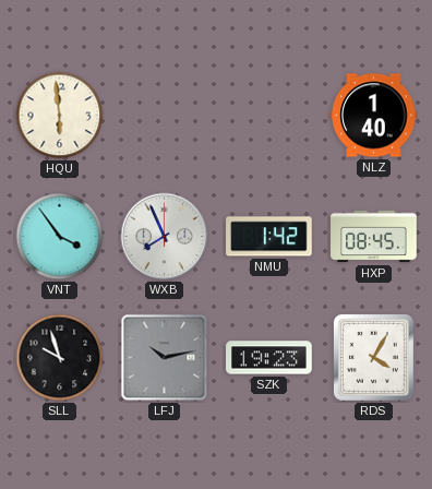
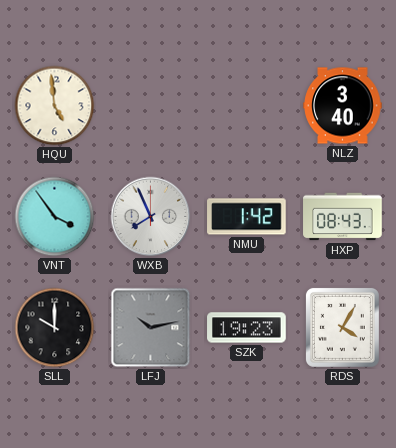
HQU: 5:59 -> 4:59
NLZ: 1:40 -> 3:40
HXP: 08:45 -> 08:43
SLL: 9:57 -> 10:00
